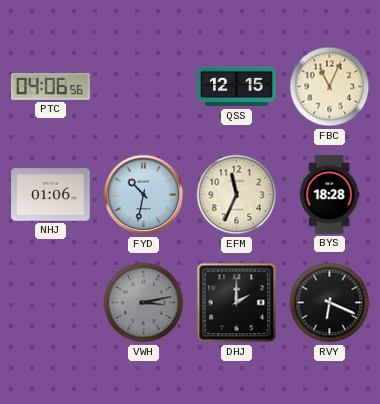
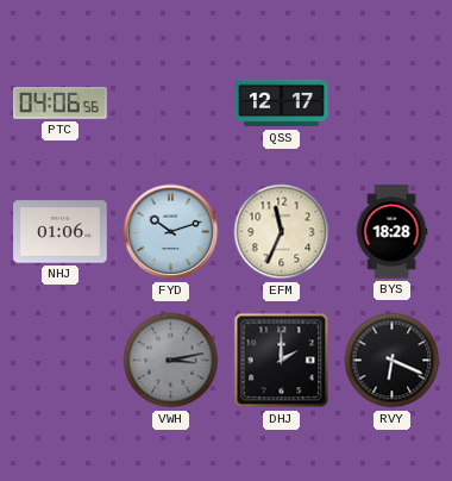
QSS: 12:15 -> 12:17
FBC: 11:04 -> none
FYD: 10:32 -> 10:12
